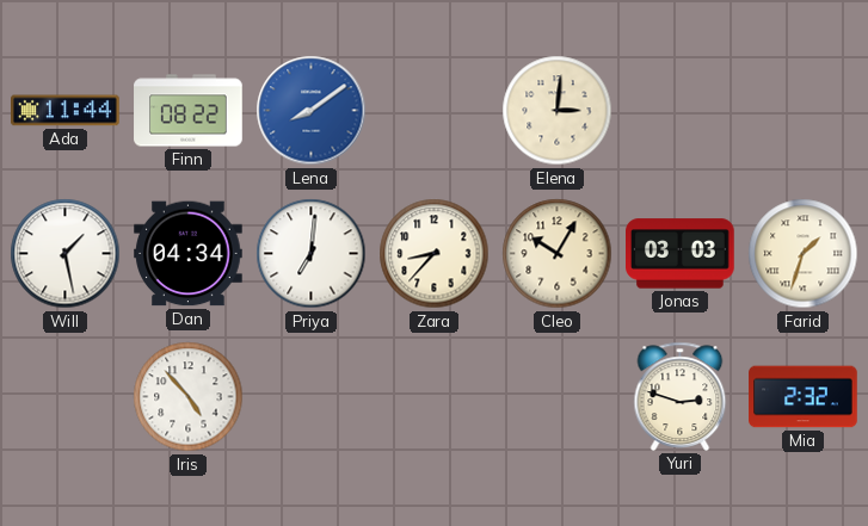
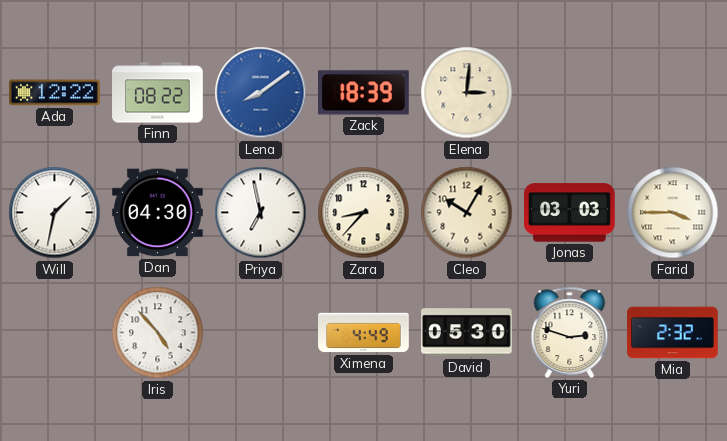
Ada: 11:44 -> 12:22
Zack: none -> 18:39
Will: 1:28 -> 1:32
Dan: 04:34 -> 04:30
Priya: 7:01 -> 6:58
Farid: 1:33 -> 3:45
Ximena: none -> 4:49
David: none -> 05:30
